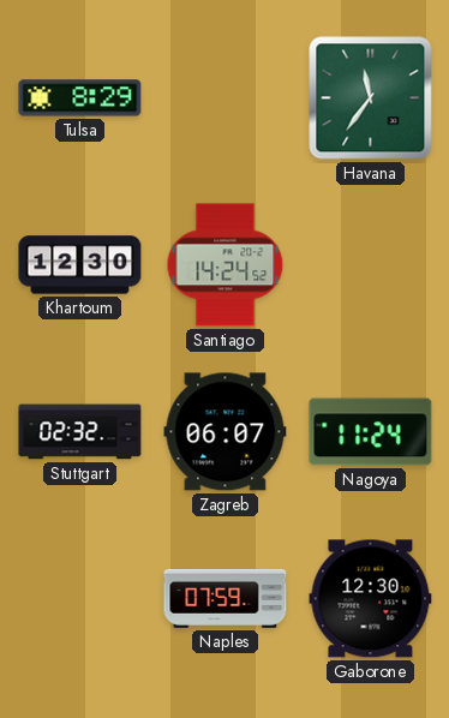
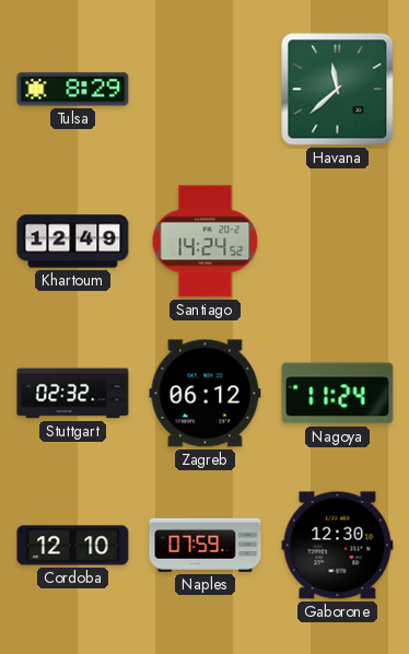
Havana: 11:36 -> 11:38
Khartoum: 12:30 -> 12:49
Zagreb: 06:07 -> 06:12
Cordoba: none -> 12:10
